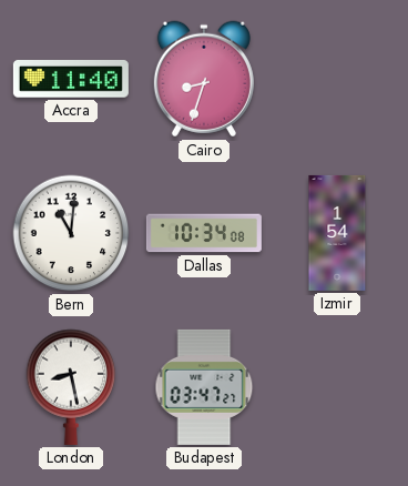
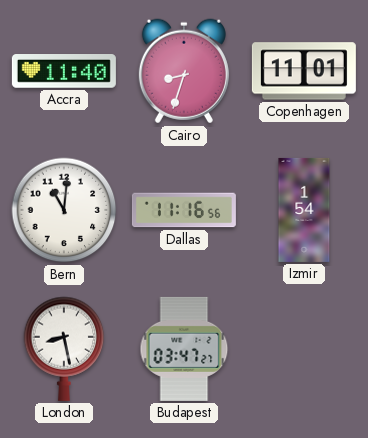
Copenhagen: none -> 11:01
Dallas: 10:34 -> 11:16
